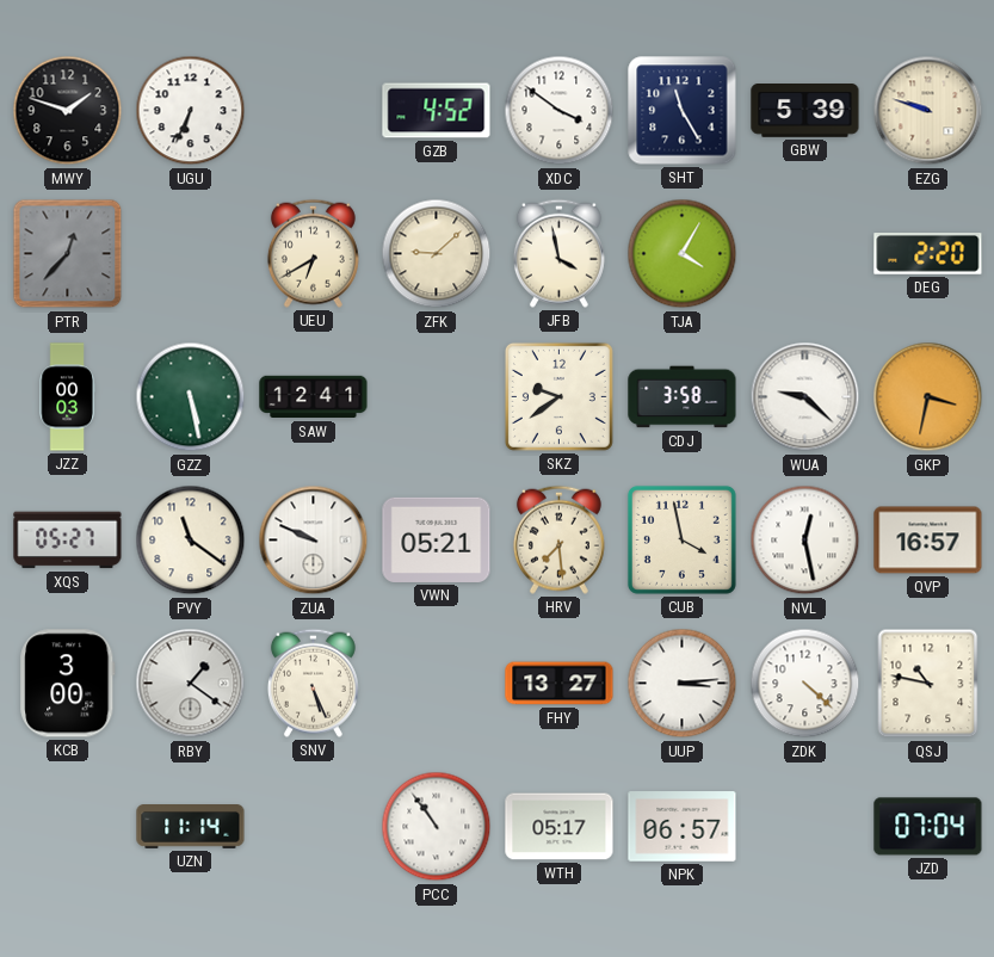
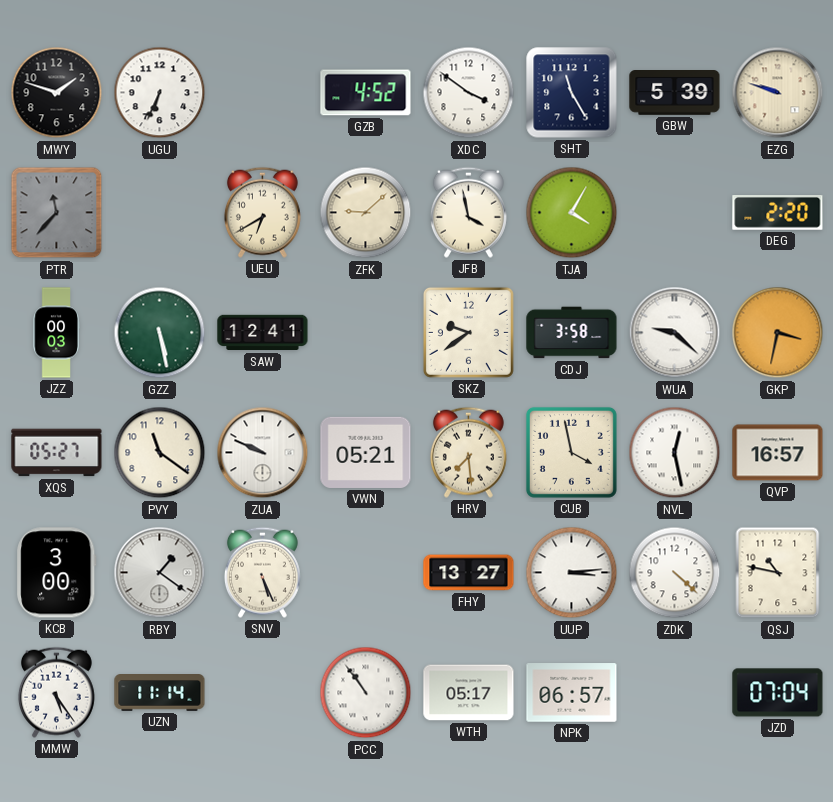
PTR: 12:37 -> 11:37
MMW: none -> 5:24
